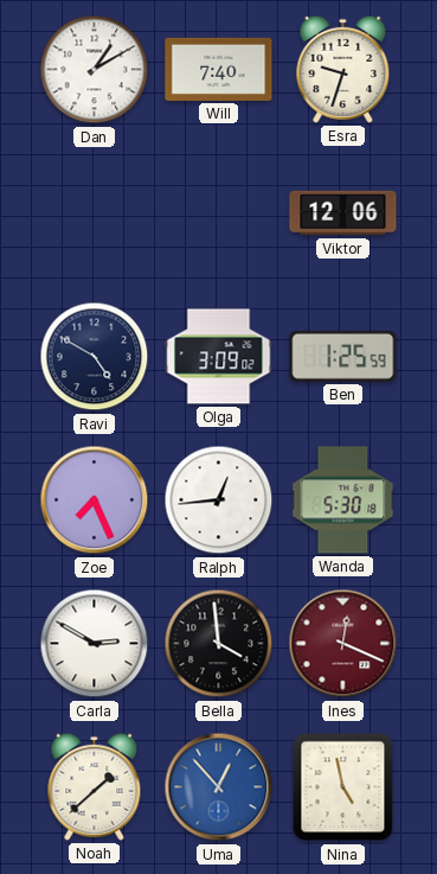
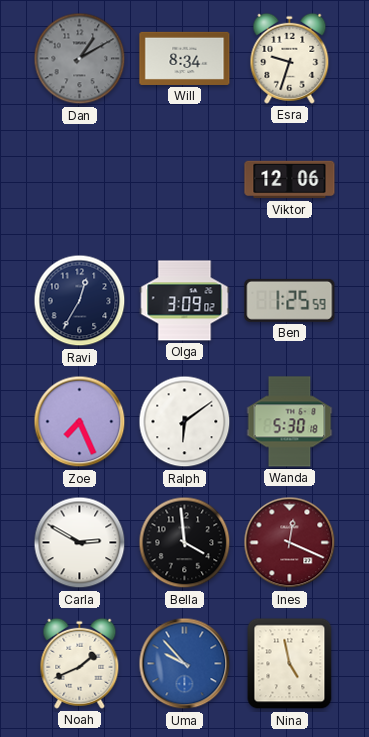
Dan dial: white -> grey
Will: 7:40 -> 8:34
Ravi: 4:50 -> 12:35
Ralph: 12:44 -> 6:09
Noah: 1:38 -> 1:41
Uma: 12:53 -> 9:53
